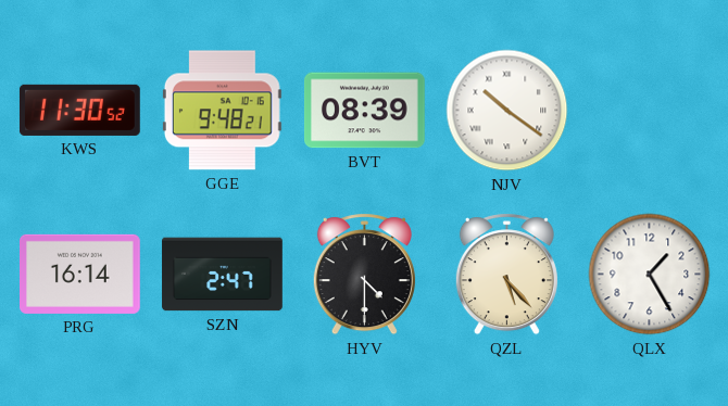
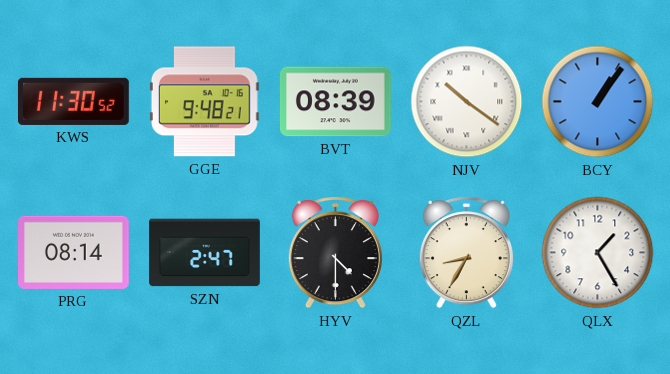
BCY: none -> 1:06
PRG: 16:14 -> 08:14
QZL: 5:23 -> 8:35
